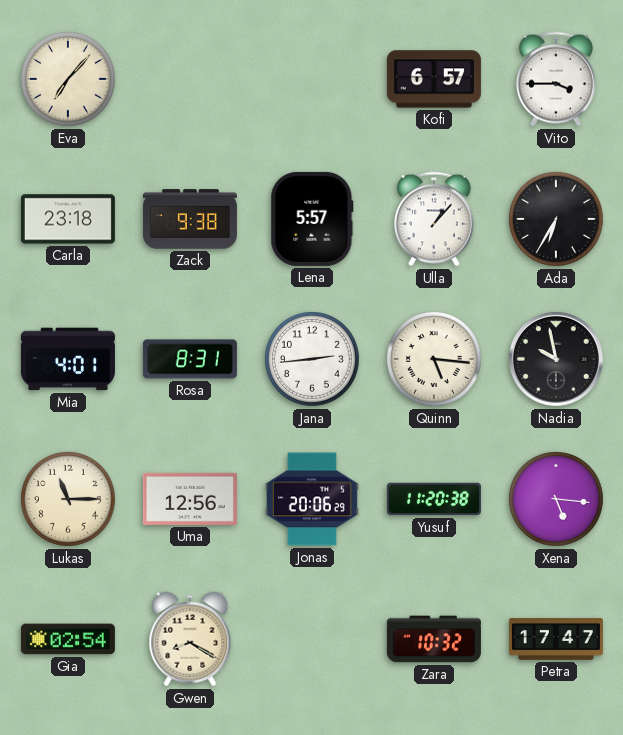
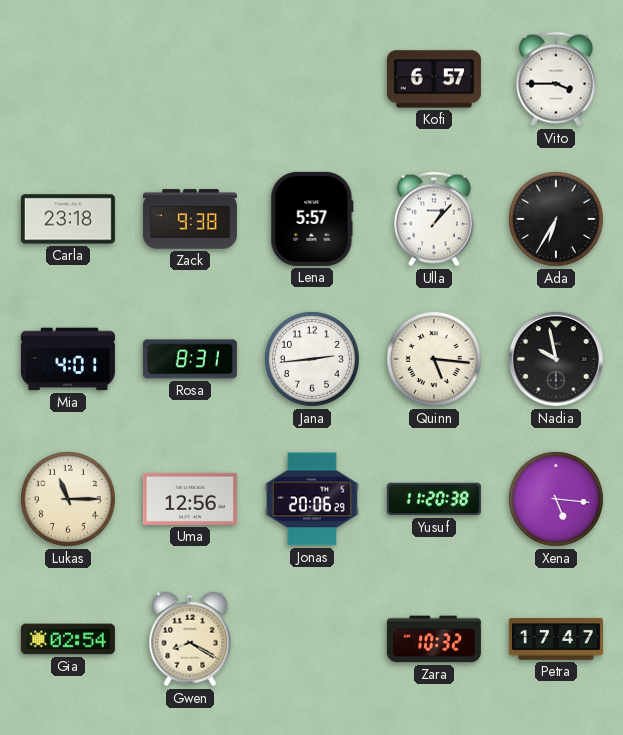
Eva: 7:07 -> none
